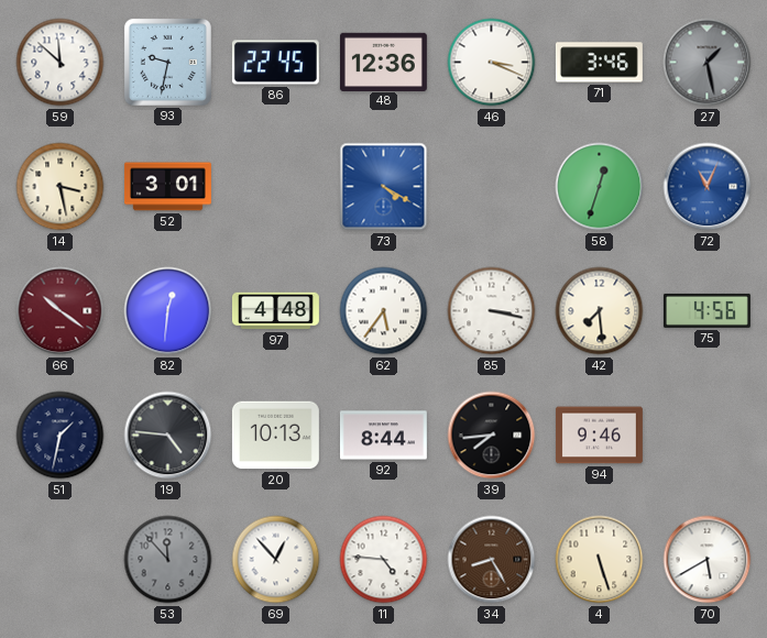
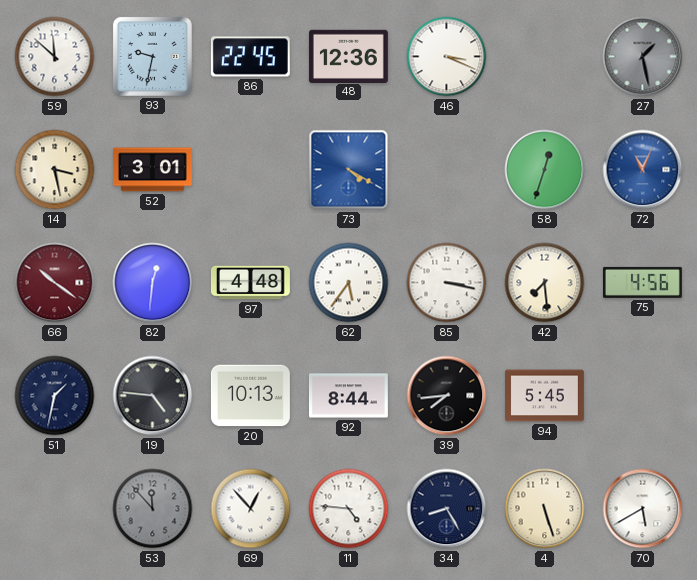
71: 3:46 -> none
94: 9:46 -> 5:45
34 dial: brown -> navy
